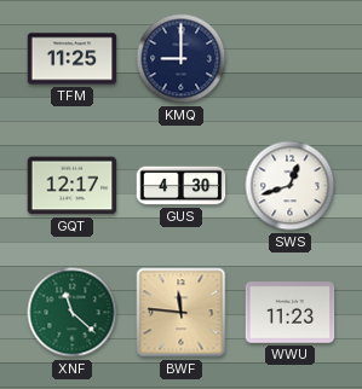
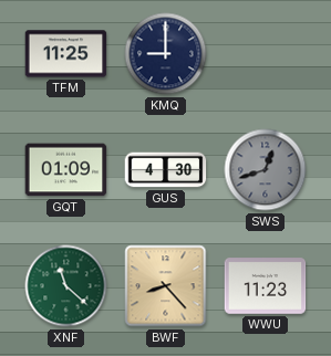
GQT: 12:17 -> 01:09
SWS dial: white -> grey
BWF: 11:46 -> 8:23
